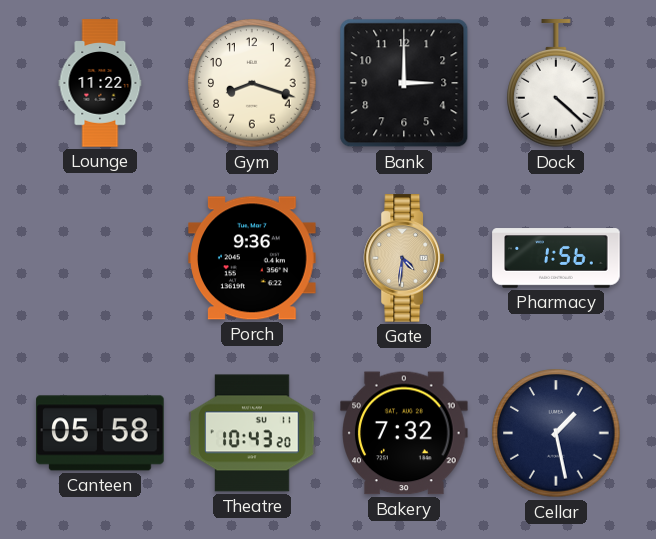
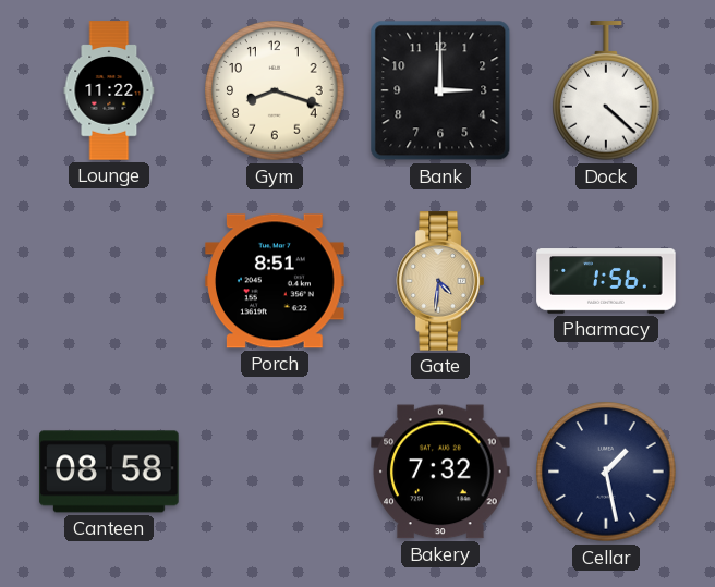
Porch: 9:36 -> 8:51
Canteen: 05:58 -> 08:58
Theatre: 10:43 -> none
